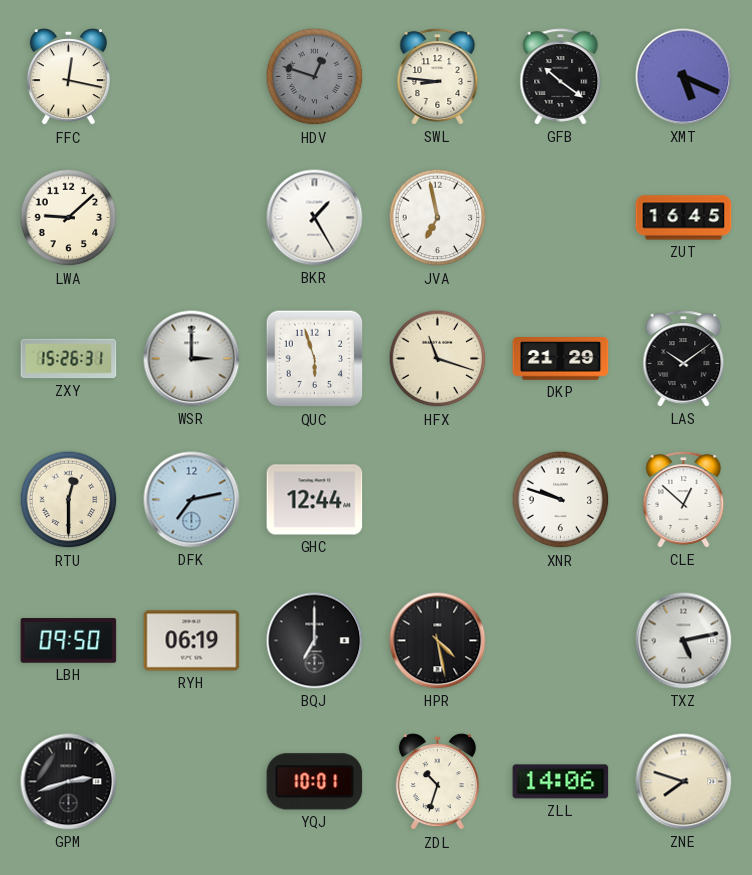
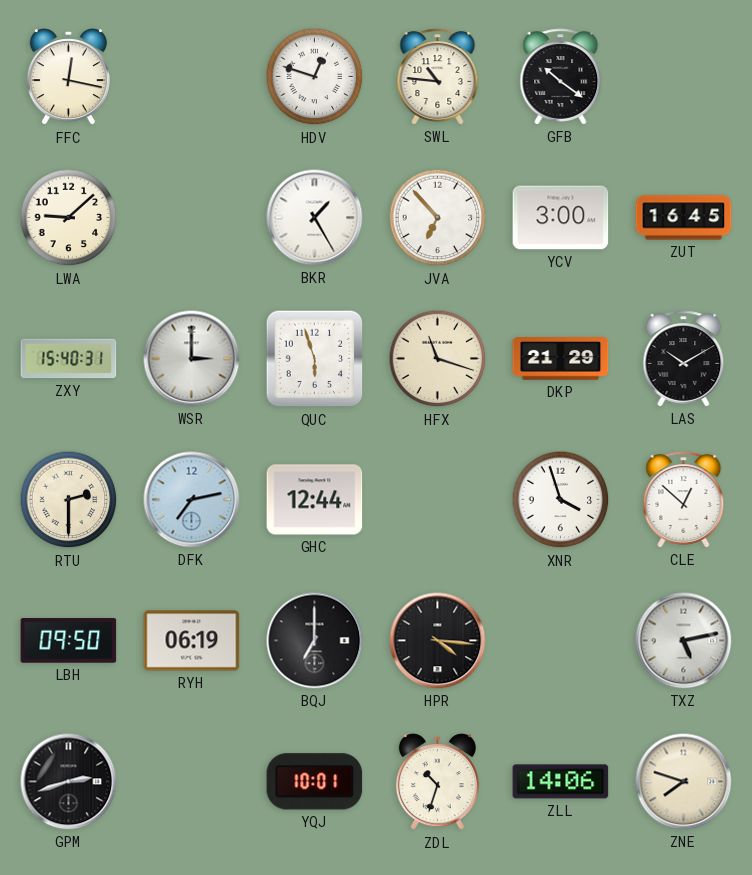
HDV dial: grey -> white
SWL: 8:46 -> 10:46
XMT: 5:19 -> none
JVA: 6:58 -> 6:53
YCV: none -> 3:00
ZXY: 15:26 -> 15:40
LAS: 10:09 -> 10:10
RTU: 12:30 -> 2:30
XNR: 9:48 -> 3:57
HPR: 4:28 -> 4:16
